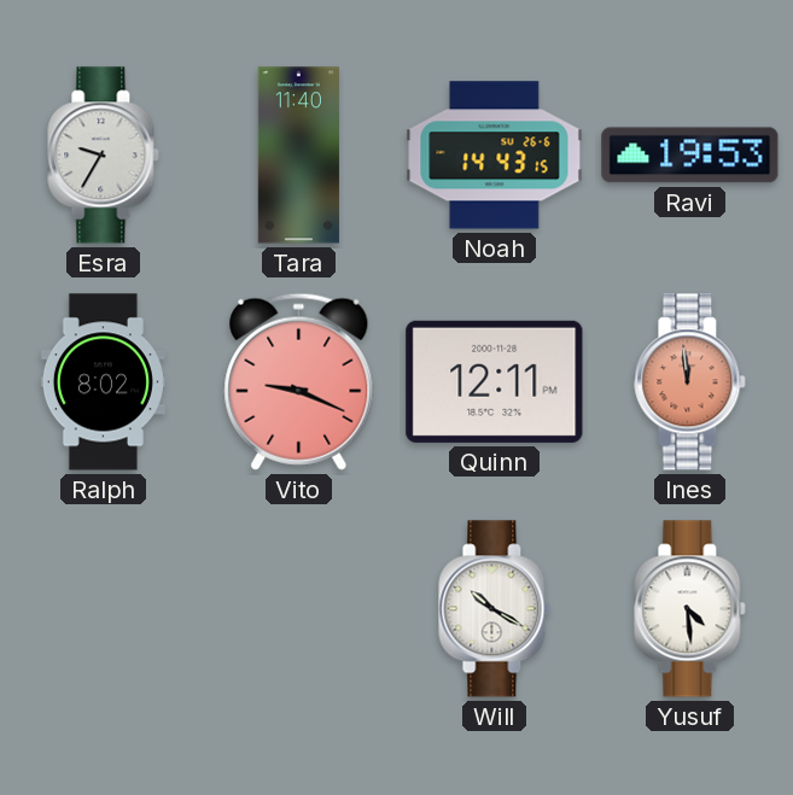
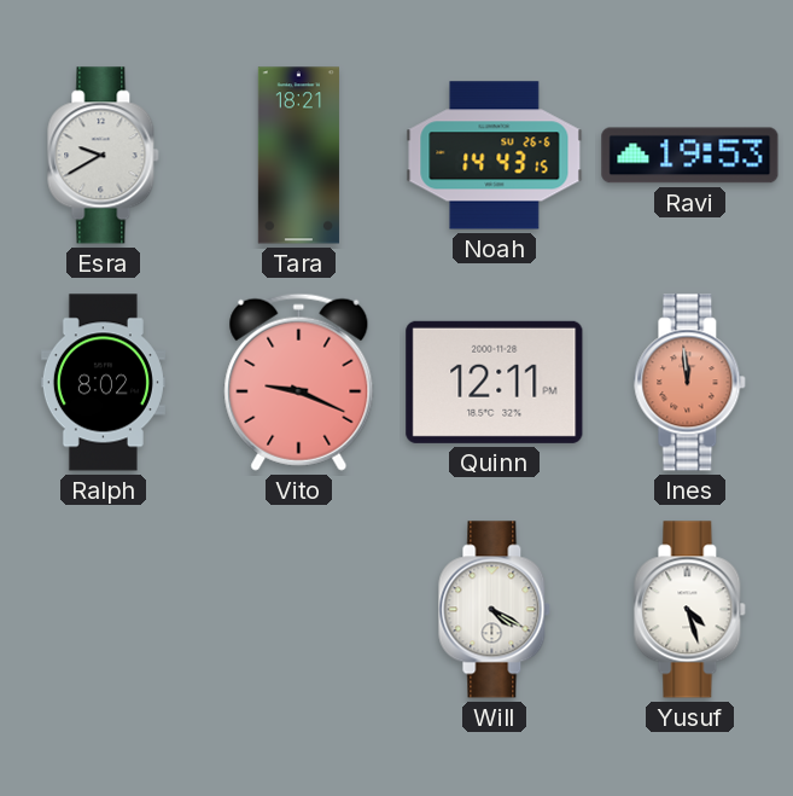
Esra: 9:35 -> 9:40
Tara: 11:40 -> 18:21
Will: 10:20 -> 4:20
Yusuf: 4:29 -> 4:27
